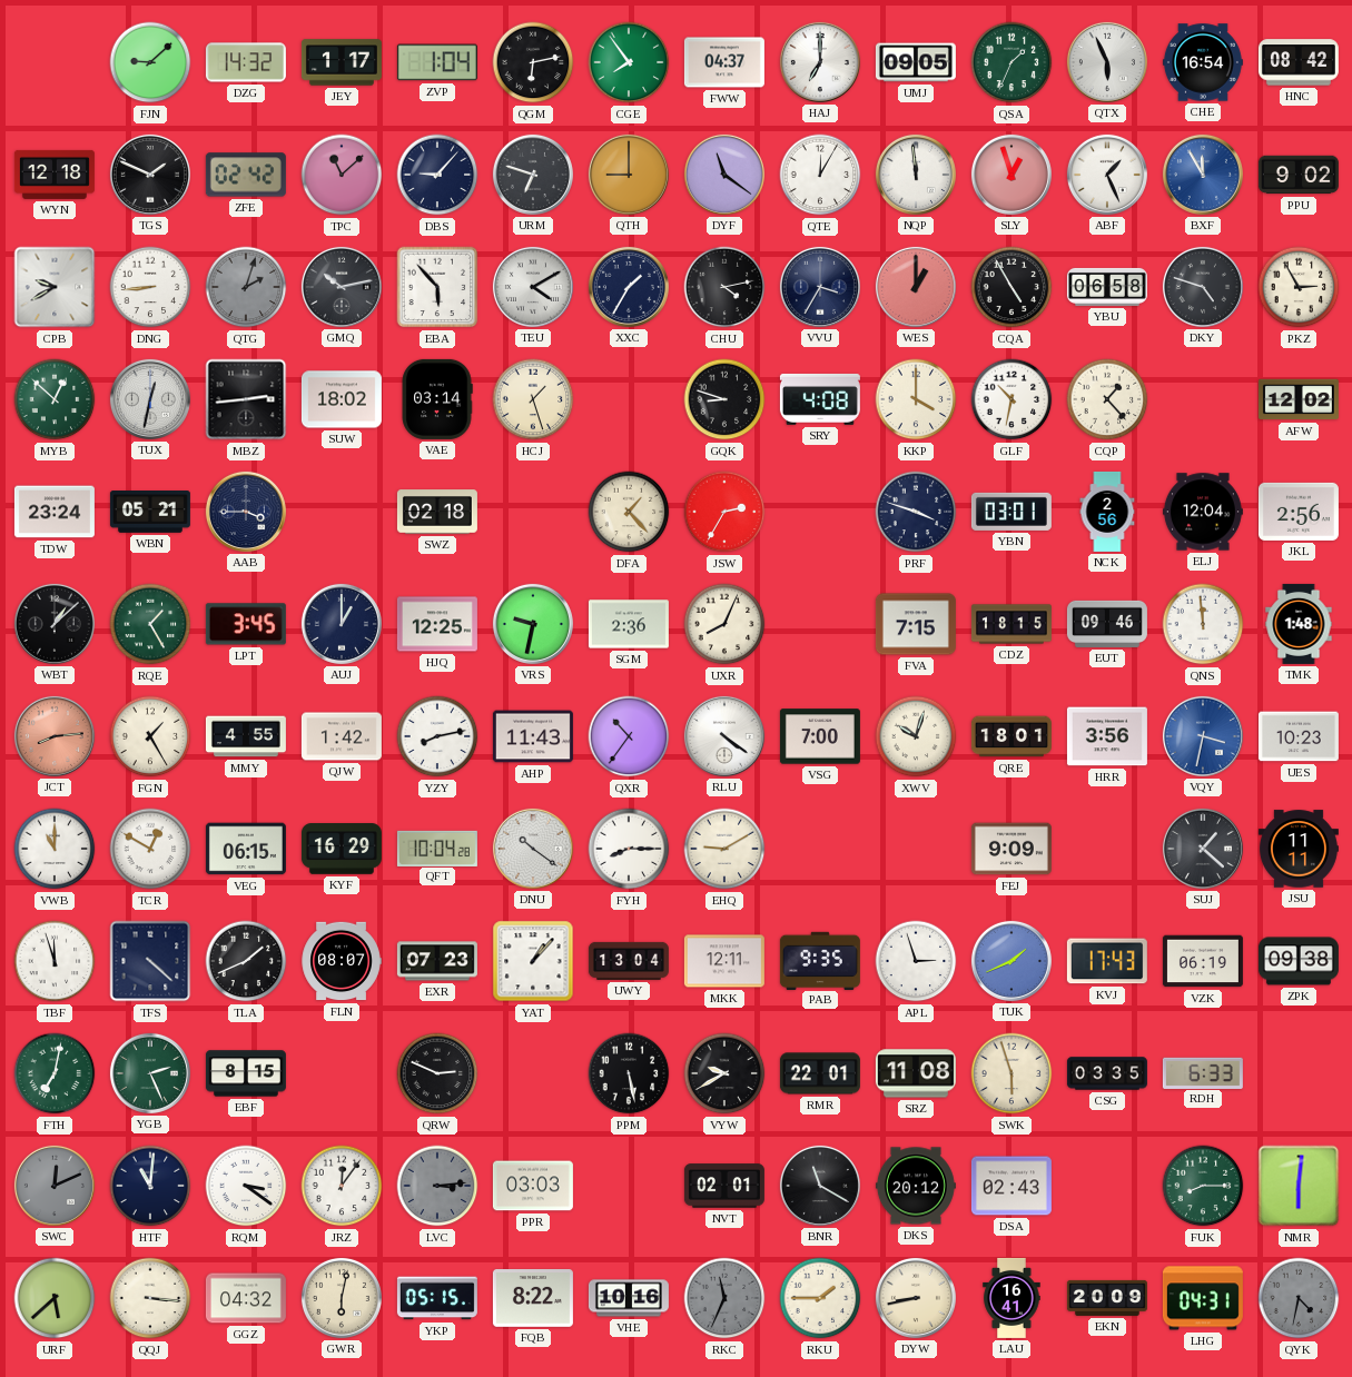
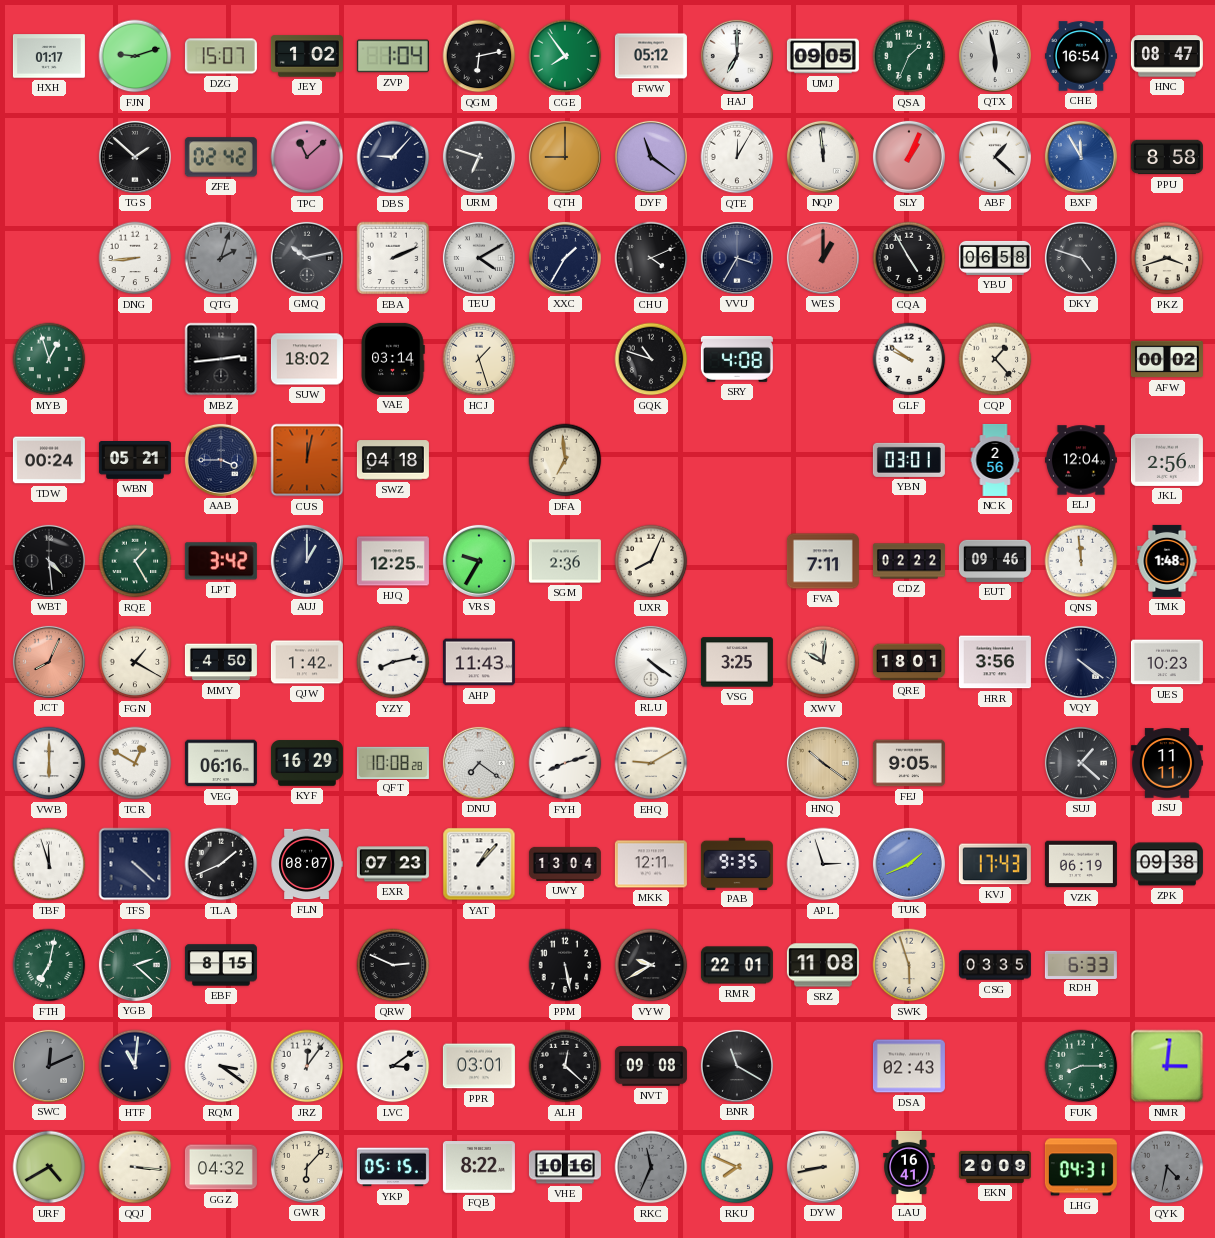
HXH: none -> 01:17
FJN: 9:08 -> 9:12
DZG: 14:32 -> 15:07
JEY: 1:17 -> 1:02
FWW: 04:37 -> 05:12
QTX: 5:56 -> 5:58
HNC: 08:42 -> 08:47
WYN: 12:18 -> none
TGS: 1:49 -> 1:52
SLY: 12:57 -> 1:04
ABF: 1:26 -> 1:22
PPU: 9:02 -> 8:58
CPB: 9:40 -> none
EBA: 5:53 -> 2:11
CHU: 4:13 -> 4:11
PKZ: 2:55 -> 3:42
MYB: 12:52 -> 12:57
TUX: 12:32 -> none
GQK: 8:48 -> 10:48
KKP: 4:00 -> none
GLF: 10:32 -> 9:51
AFW: 12:02 -> 00:02
TDW: 23:24 -> 00:24
CUS: none -> 12:02
SWZ: 02:18 -> 04:18
DFA: 1:23 -> 6:59
JSW: 2:35 -> none
PRF: 3:48 -> none
WBT: 1:08 -> 4:29
LPT: 3:45 -> 3:42
VRS: 9:32 -> 9:35
FVA: 7:15 -> 7:11
CDZ: 18:15 -> 02:22
JCT: 8:14 -> 8:04
FGN: 1:25 -> 1:20
MMY: 4:55 -> 4:50
QXR: 10:36 -> none
VSG: 7:00 -> 3:25
XWV: 10:03 -> 10:01
VQY: 3:32 -> 4:21
VQY dial: blue -> navy
VWB: 11:00 -> 6:00
VEG: 06:15 -> 06:16
QFT: 10:04 -> 10:08
DNU: 10:21 -> 7:21
FYH: 8:15 -> 8:12
HNQ: none -> 10:21
FEJ: 9:09 -> 9:05
YGB: 2:26 -> 2:22
LVC: 3:14 -> 3:09
LVC dial: grey -> white
PPR: 03:03 -> 03:01
ALH: none -> 12:22
NVT: 02:01 -> 09:08
DKS: 20:12 -> none
NMR: 6:01 -> 3:01
URF: 5:38 -> 4:40
GWR: 6:02 -> 6:07
RKU: 1:45 -> 7:49
